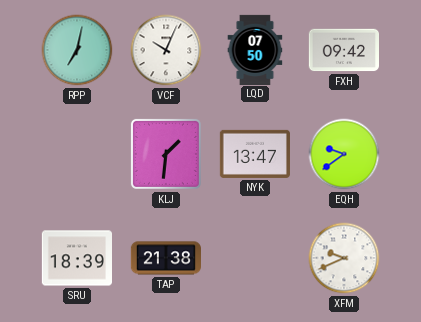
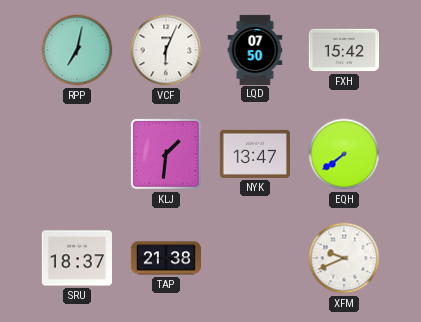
VCF: 10:04 -> 6:04
FXH: 09:42 -> 15:42
EQH: 9:39 -> 7:39
SRU: 18:39 -> 18:37
